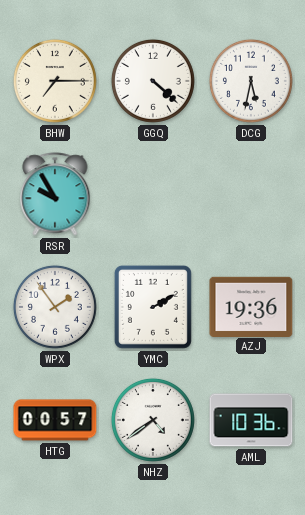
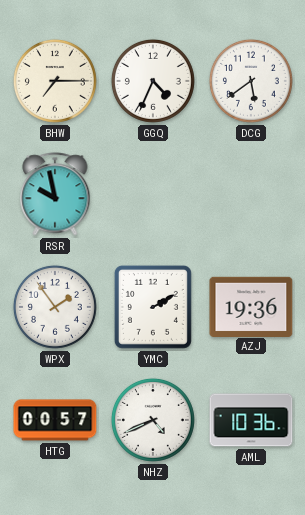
GGQ: 4:22 -> 4:34
DCG: 5:32 -> 5:39
RSR: 9:55 -> 9:58
NHZ: 4:39 -> 4:41
